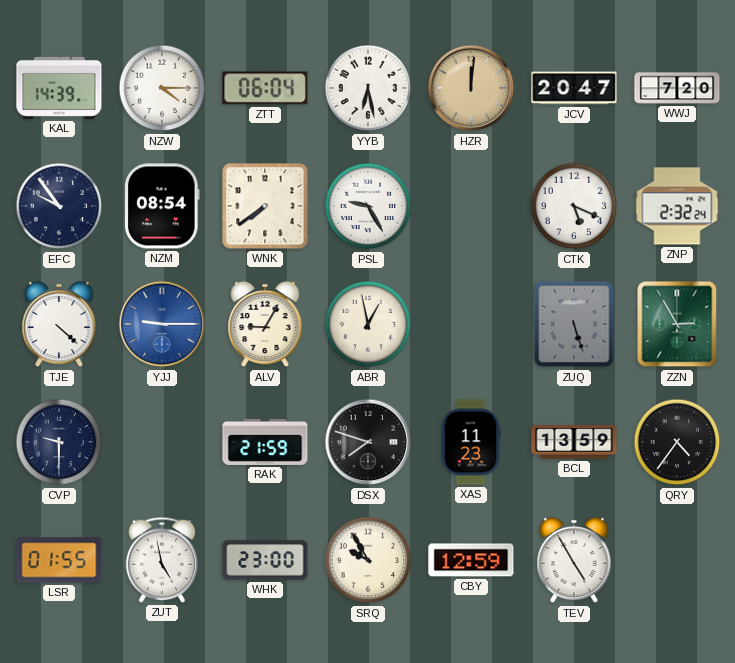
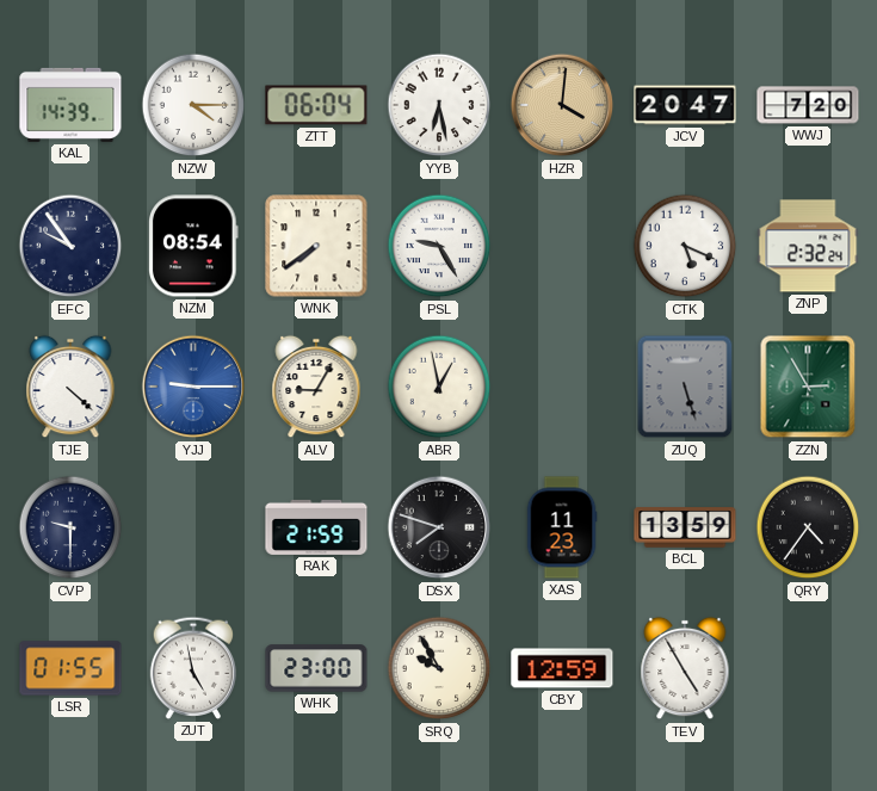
HZR: 12:01 -> 4:01
